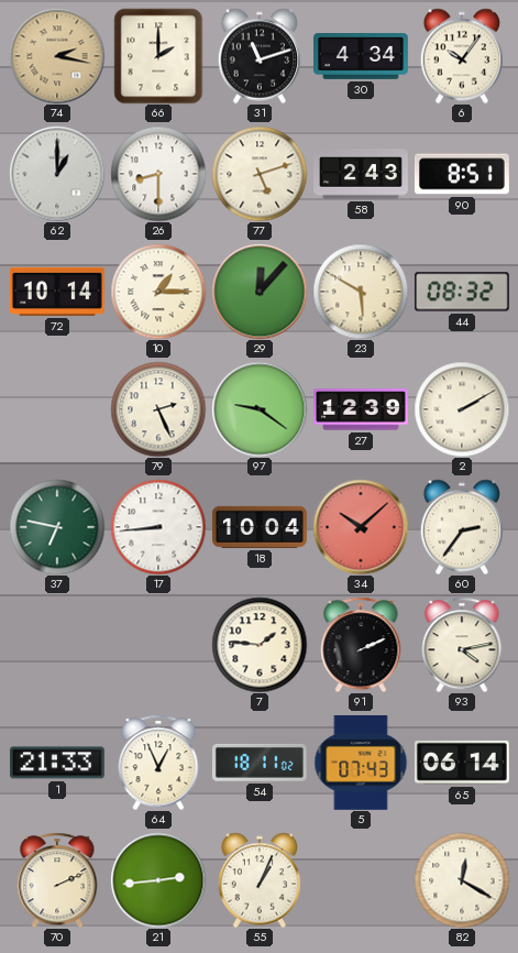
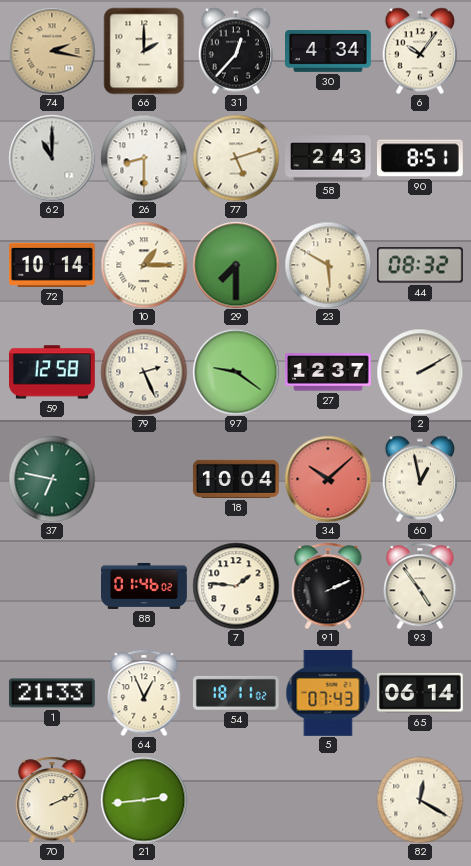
31: 11:12 -> 12:37
62: 1:00 -> 11:00
29: 12:07 -> 7:30
59: none -> 12:58
27: 12:39 -> 12:37
17: 8:44 -> none
60: 2:36 -> 12:58
88: none -> 01:46
93: 4:13 -> 4:54
55: 1:04 -> none
